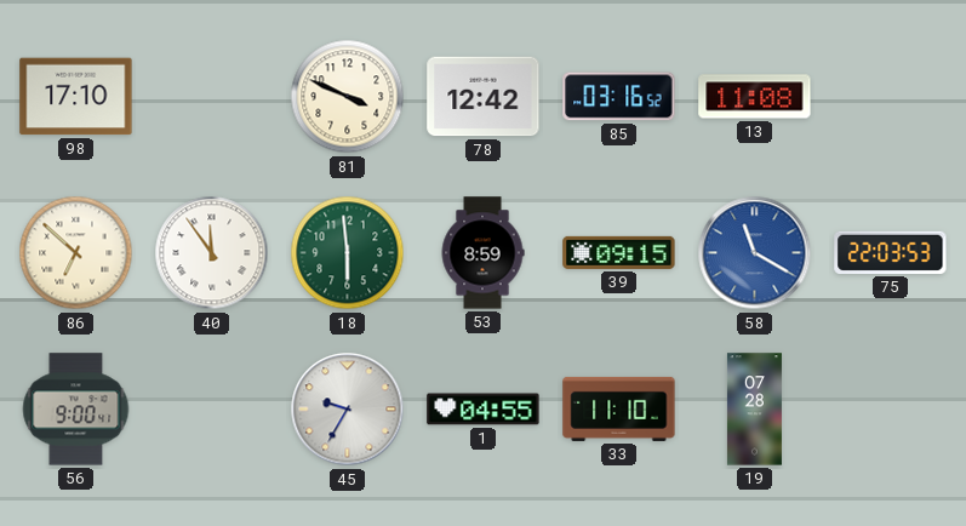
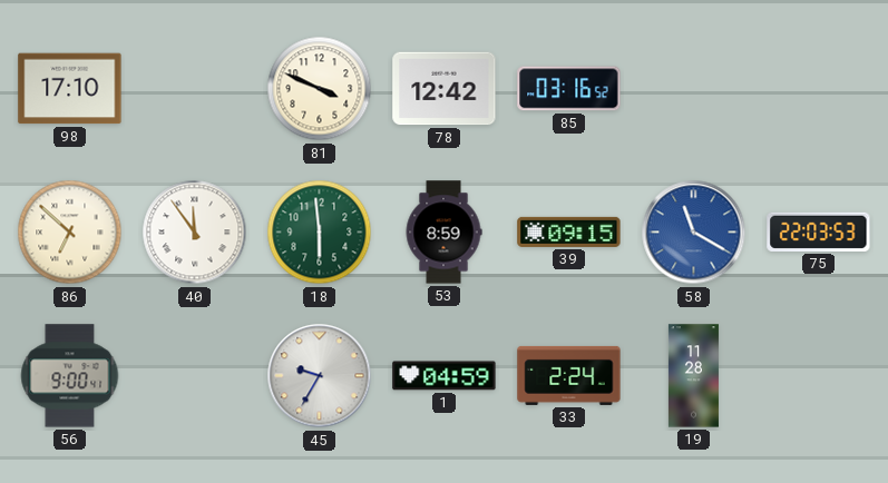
13: 11:08 -> none
1: 04:55 -> 04:59
33: 11:10 -> 2:24
19: 07:28 -> 11:28
